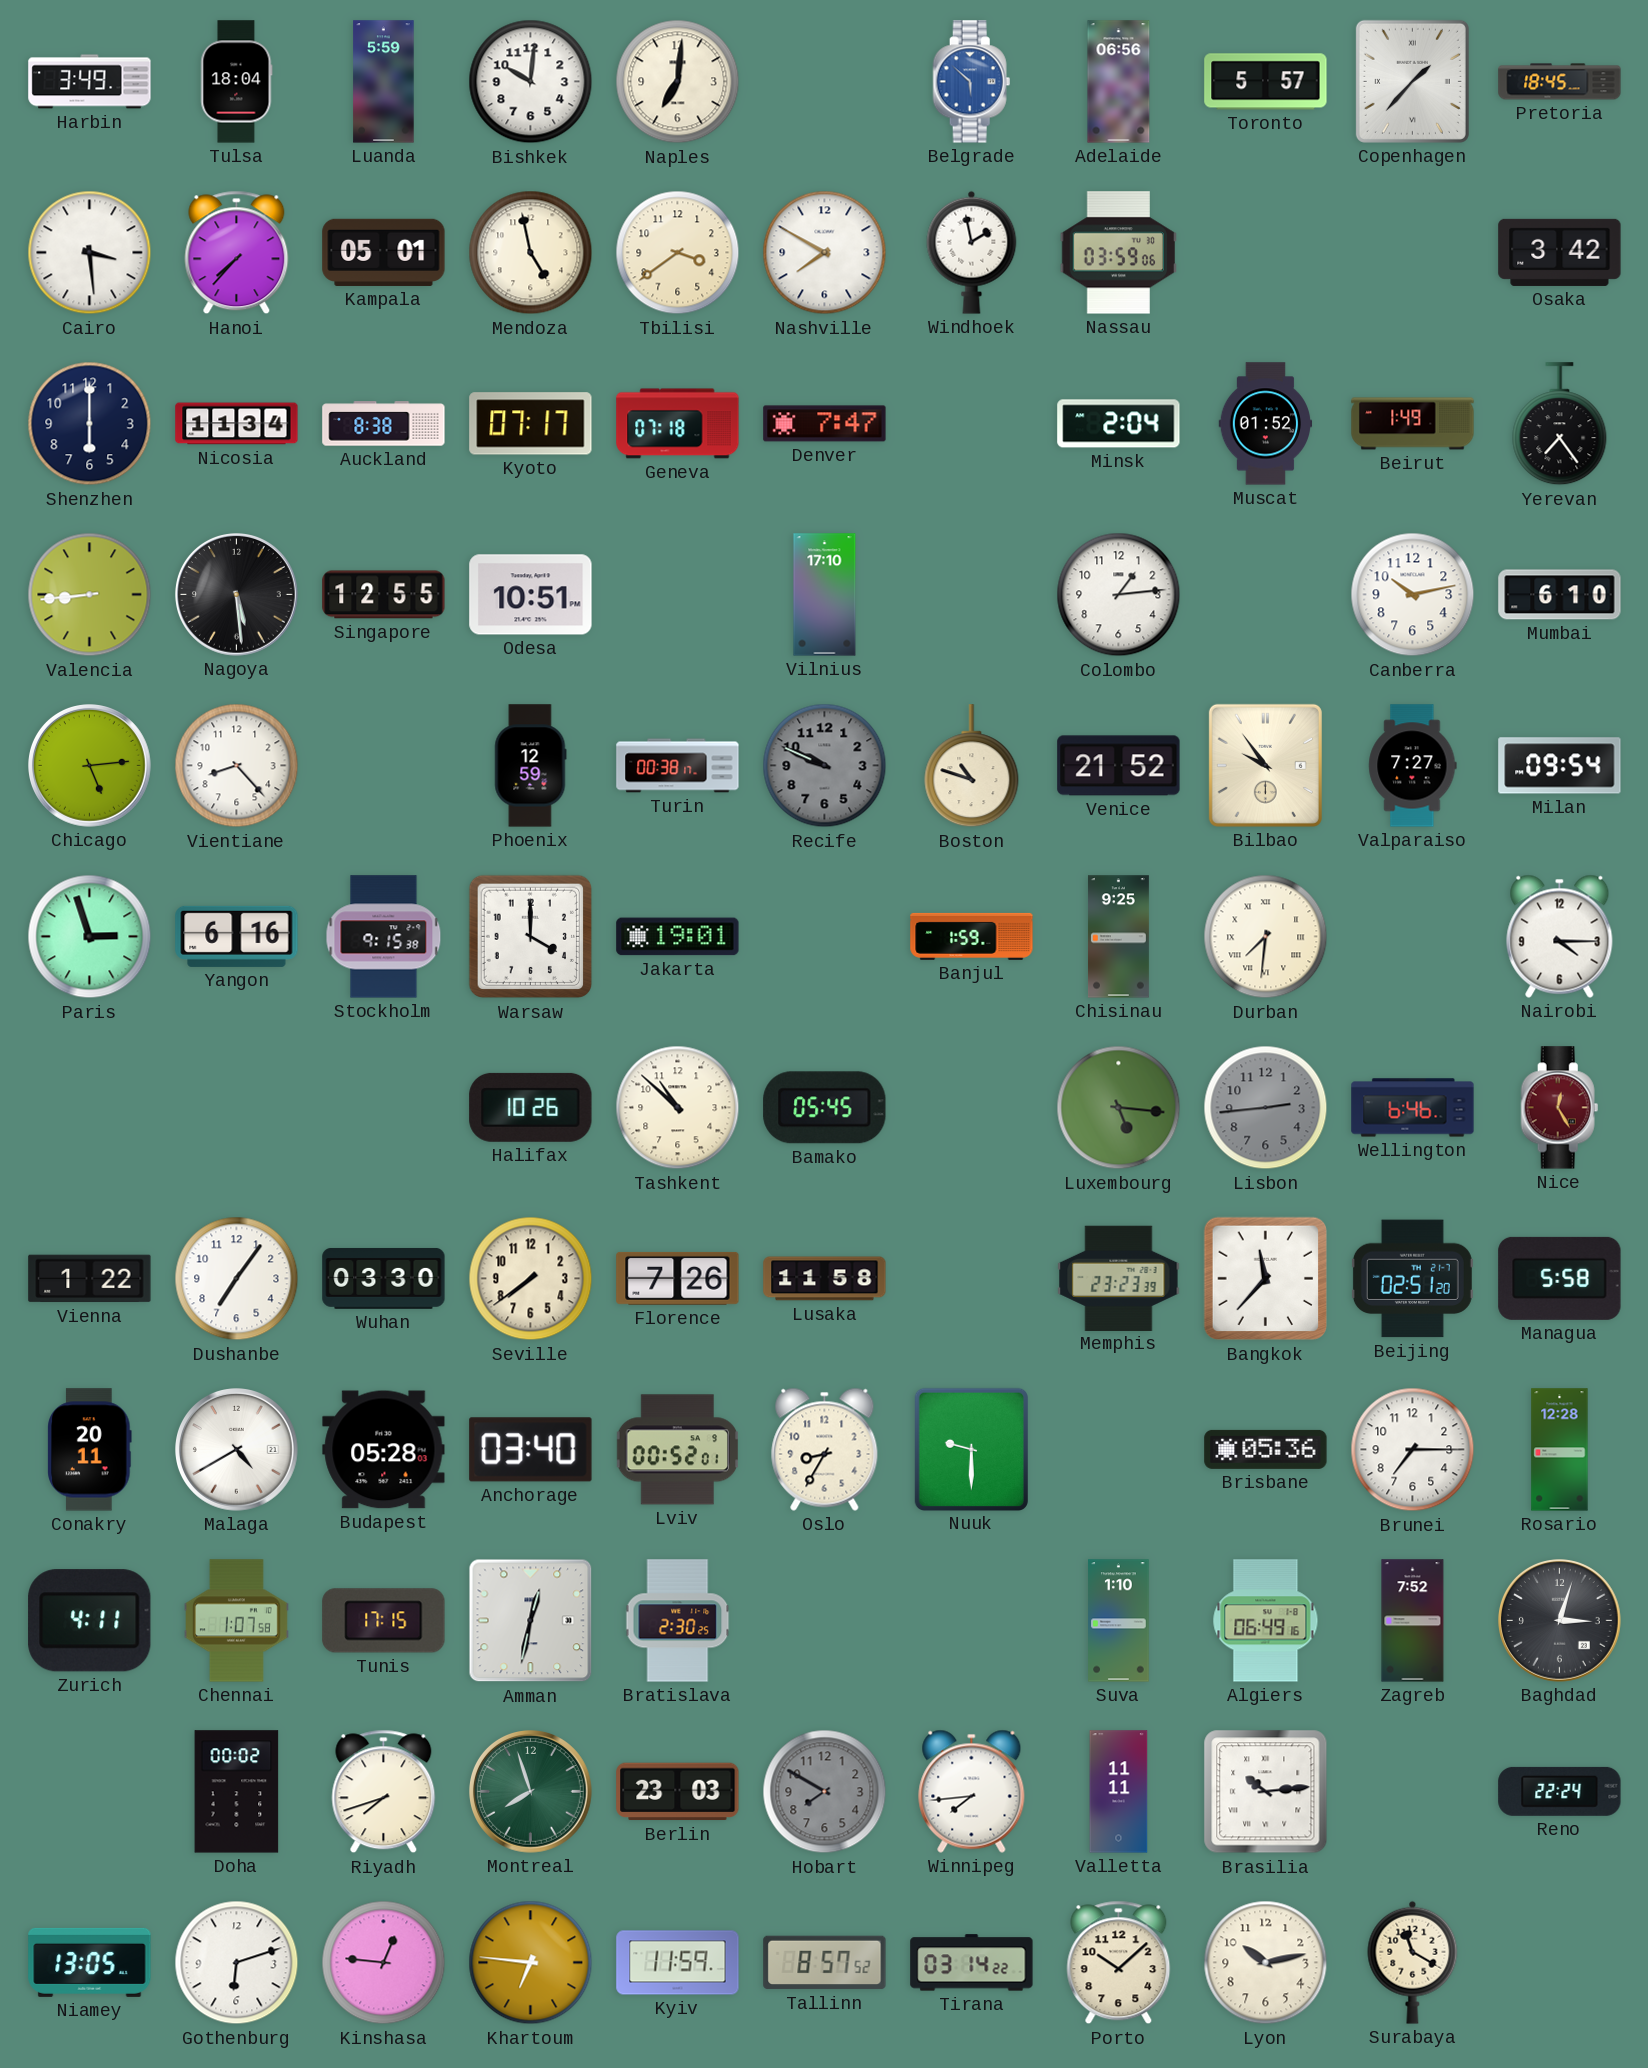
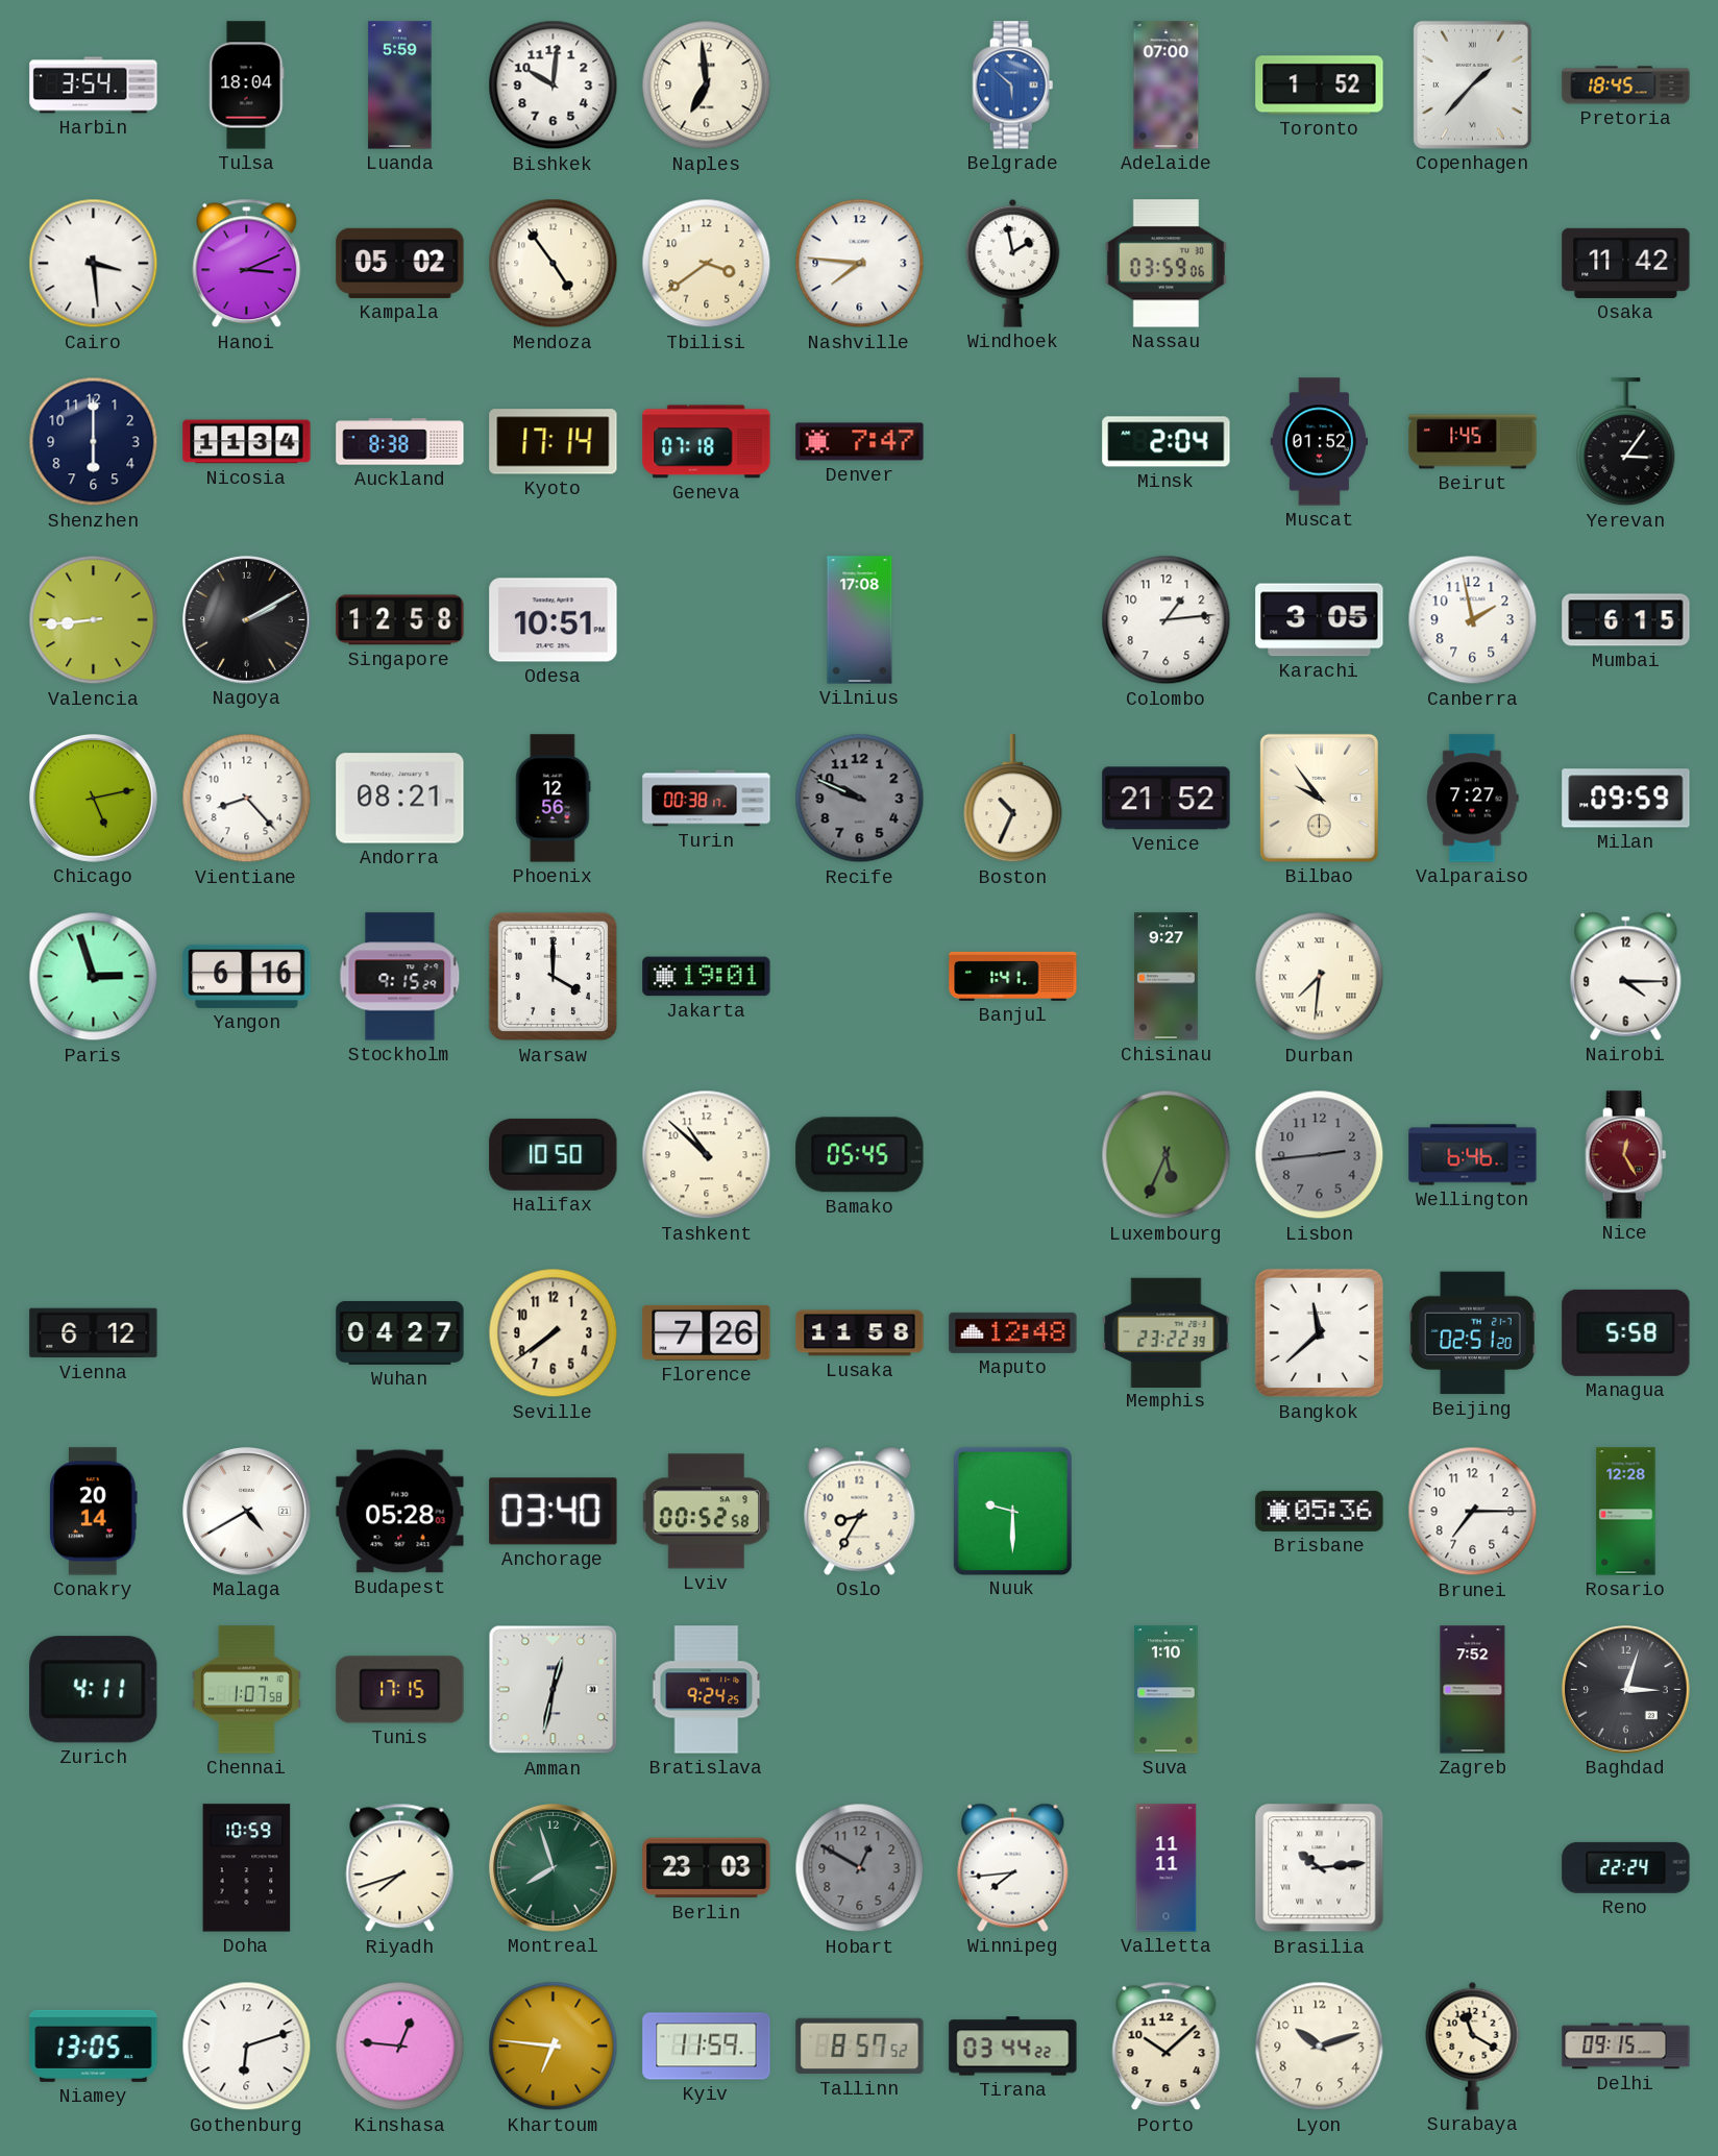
Harbin: 3:49 -> 3:54
Naples: 7:01 -> 6:59
Adelaide: 06:56 -> 07:00
Toronto: 5:57 -> 1:52
Hanoi: 7:37 -> 3:11
Kampala: 05:01 -> 05:02
Mendoza: 4:58 -> 4:54
Nashville: 7:50 -> 7:46
Osaka: 3:42 -> 11:42
Kyoto: 07:17 -> 17:14
Beirut: 1:49 -> 1:45
Yerevan: 7:24 -> 3:06
Nagoya: 5:29 -> 2:10
Singapore: 12:55 -> 12:58
Vilnius: 17:10 -> 17:08
Karachi: none -> 3:05
Canberra: 10:13 -> 1:58
Mumbai: 6:10 -> 6:15
Chicago: 5:14 -> 5:13
Andorra: none -> 08:21
Phoenix: 12:59 -> 12:56
Boston: 10:48 -> 10:34
Milan: 09:54 -> 09:59
Stockholm: 9:15:38 -> 9:15:29
Banjul: 1:59 -> 1:41
Chisinau: 9:25 -> 9:27
Halifax: 10:26 -> 10:50
Luxembourg: 5:16 -> 5:34
Vienna: 1:22 -> 6:12
Dushanbe: 7:06 -> none
Wuhan: 03:30 -> 04:27
Maputo: none -> 12:48
Memphis: 23:23 -> 23:22
Bangkok: 11:37 -> 11:38
Conakry: 20:11 -> 20:14
Lviv: 00:52:01 -> 00:52:58
Bratislava: 2:30 -> 9:24
Algiers: 06:49 -> none
Doha: 00:02 -> 10:59
Hobart: 7:50 -> 12:50
Tirana: 03:14 -> 03:44
Lyon: 10:13 -> 10:12
Delhi: none -> 09:15
